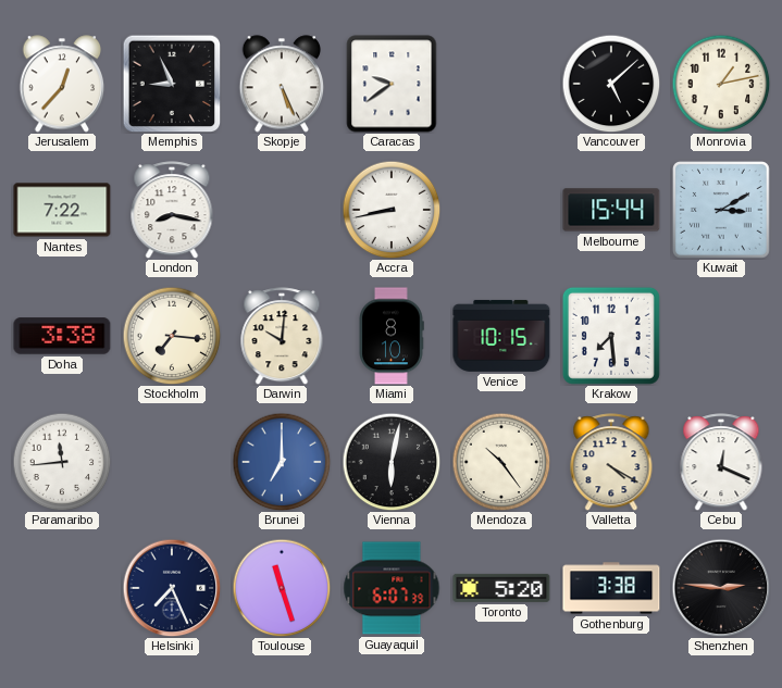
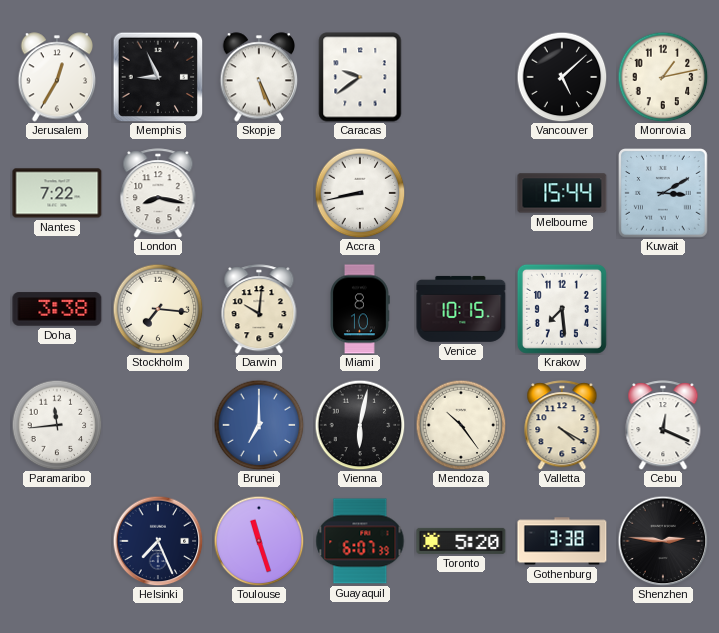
Jerusalem: 12:37 -> 12:35
